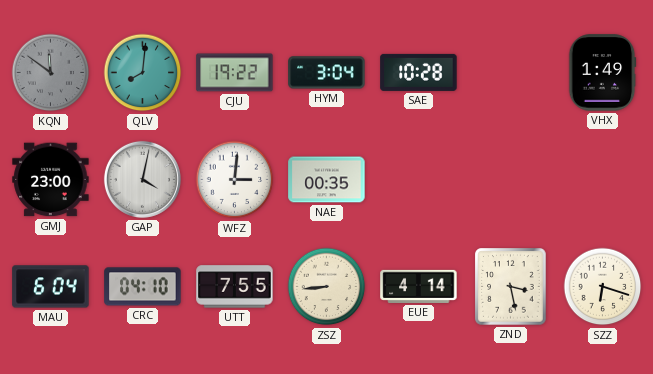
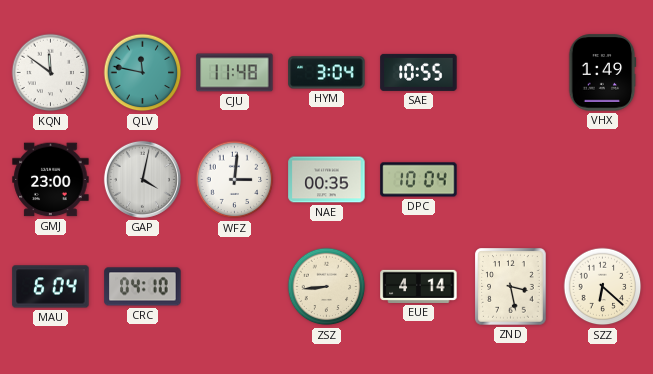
KQN dial: grey -> white
QLV: 8:01 -> 11:47
CJU: 19:22 -> 11:48
SAE: 10:28 -> 10:55
DPC: none -> 10:04
UTT: 7:55 -> none
SZZ: 6:18 -> 6:22
